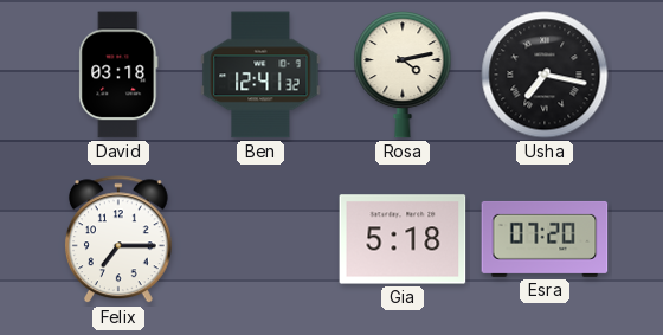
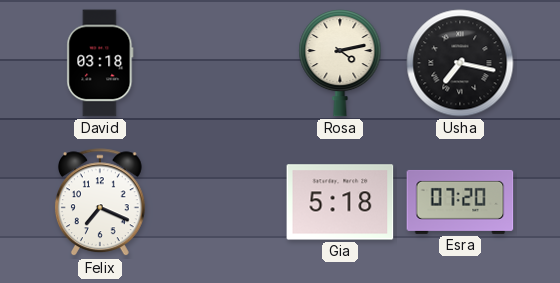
Ben: 12:41 -> none
Felix: 7:15 -> 7:19
